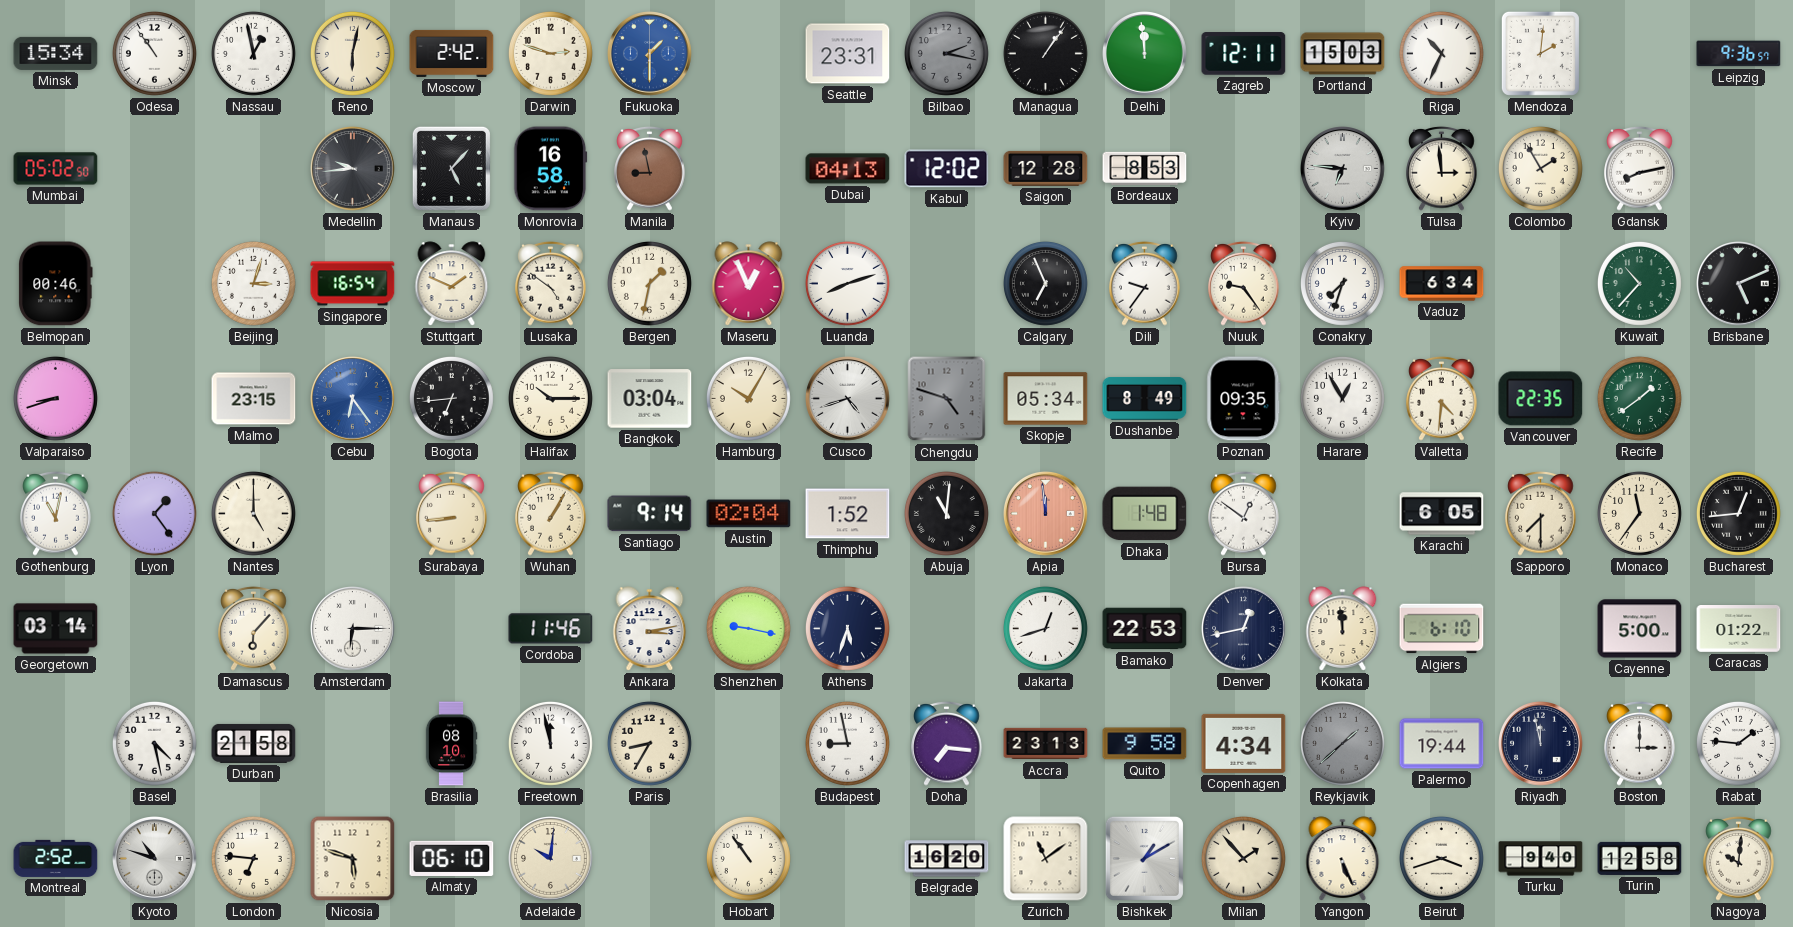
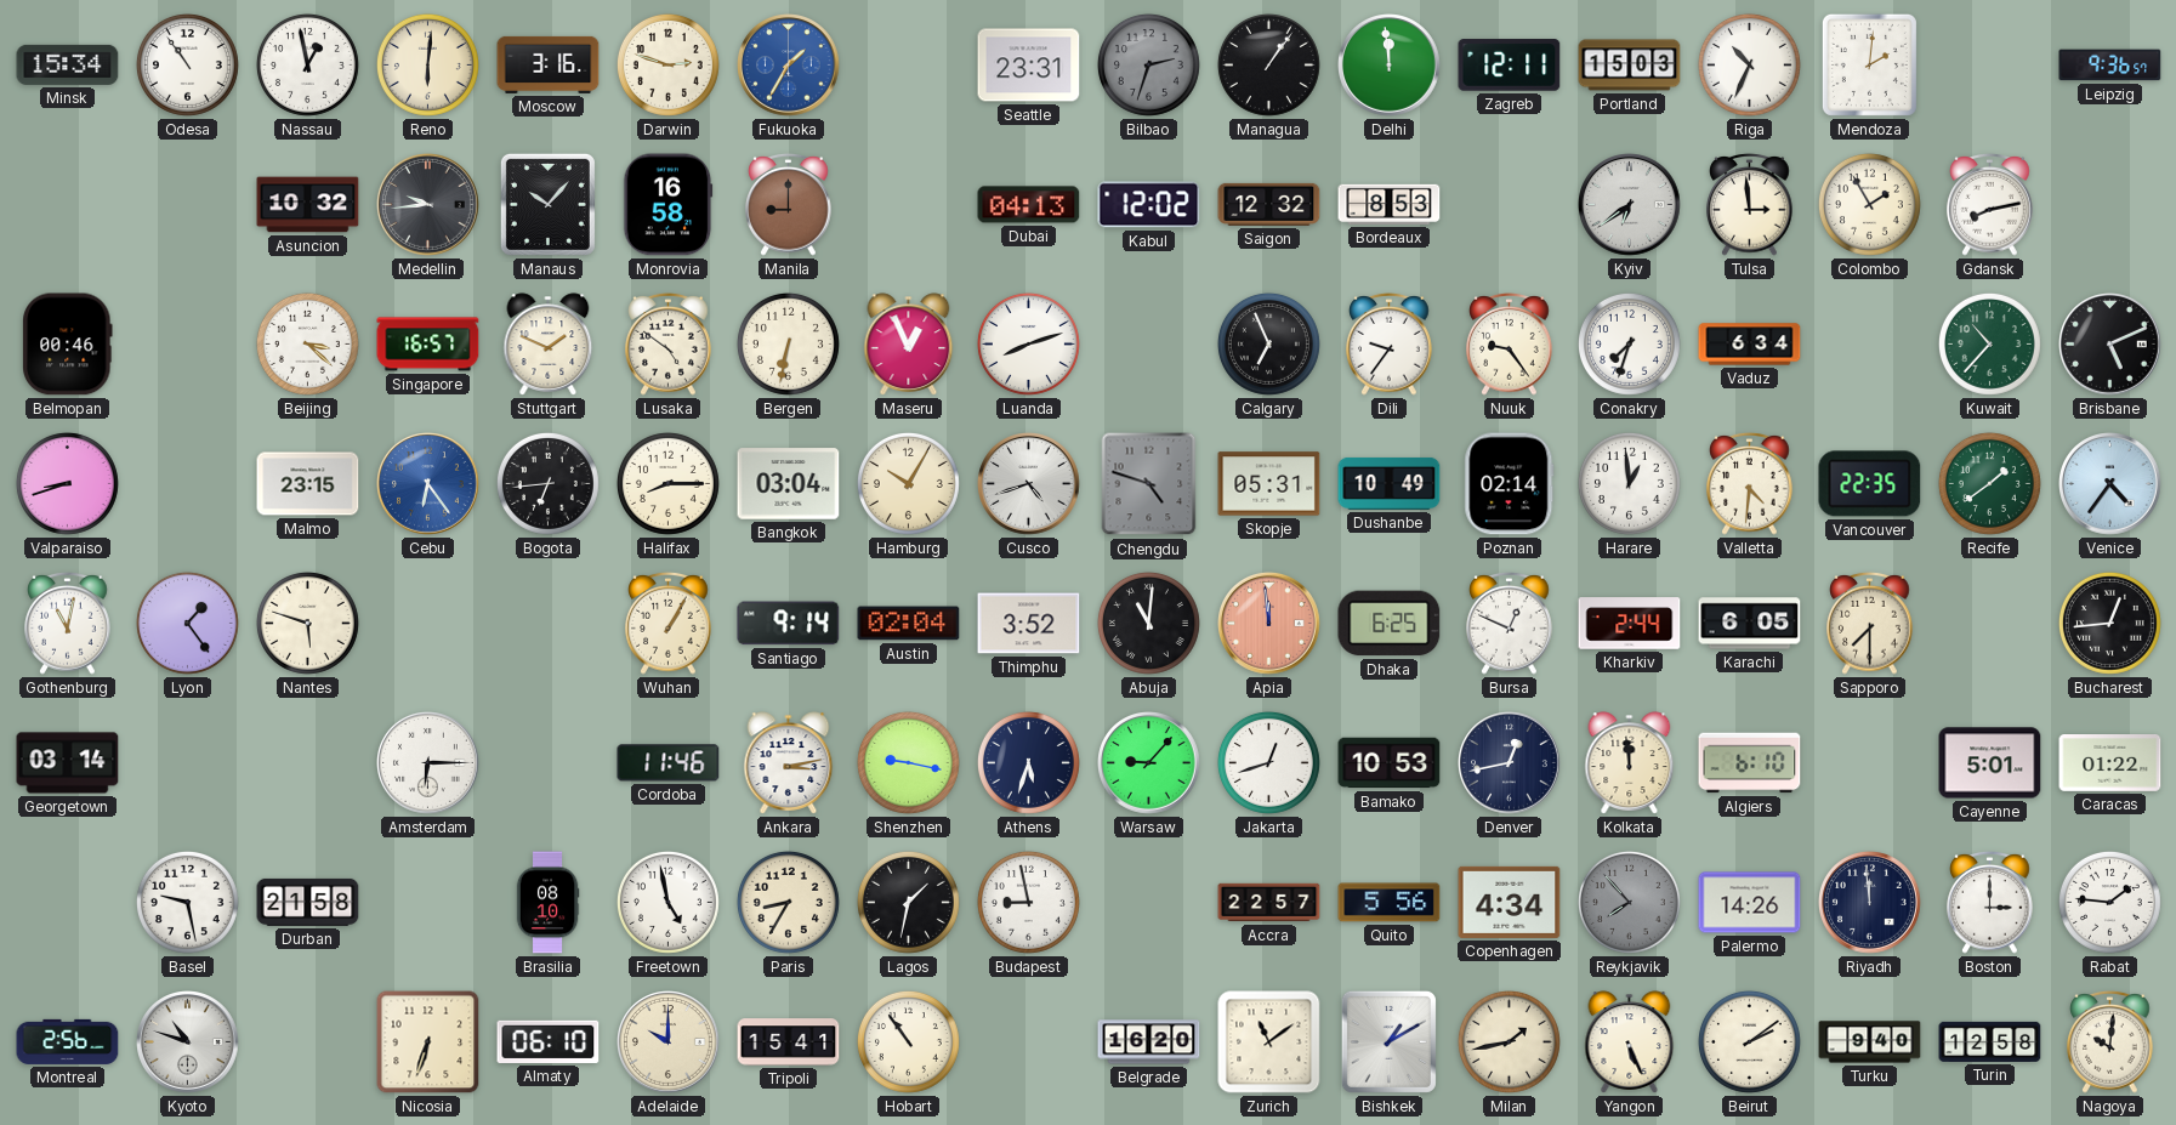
Reno: 6:02 -> 6:01
Moscow: 2:42 -> 3:16
Fukuoka: 1:30 -> 1:35
Bilbao: 2:17 -> 2:33
Mumbai: 05:02 -> none
Asuncion: none -> 10:32
Manaus: 5:07 -> 10:07
Manila: 8:58 -> 9:00
Saigon: 12:28 -> 12:32
Kyiv: 6:46 -> 6:39
Beijing: 3:03 -> 3:22
Singapore: 16:54 -> 16:57
Bergen: 1:32 -> 6:32
Halifax: 10:15 -> 8:15
Skopje: 05:34 -> 05:31
Dushanbe: 8:49 -> 10:49
Poznan: 09:35 -> 02:14
Harare: 12:55 -> 12:59
Venice: none -> 4:36
Nantes: 5:00 -> 5:48
Surabaya: 8:44 -> none
Thimphu: 1:52 -> 3:52
Dhaka: 1:48 -> 6:25
Bursa: 12:51 -> 12:49
Kharkiv: none -> 2:44
Monaco: 11:36 -> none
Damascus: 6:07 -> none
Warsaw: none -> 9:07
Bamako: 22:53 -> 10:53
Cayenne: 5:00 -> 5:01
Basel: 4:28 -> 9:28
Freetown: 11:58 -> 4:58
Lagos: none -> 1:32
Doha: 7:16 -> none
Accra: 23:13 -> 22:57
Quito: 9:58 -> 5:56
Reykjavik: 1:38 -> 7:53
Palermo: 19:44 -> 14:26
Riyadh: 11:58 -> 11:59
Montreal: 2:52 -> 2:56
London: 6:46 -> none
Nicosia: 5:48 -> 6:33
Adelaide: 10:01 -> 10:00
Tripoli: none -> 15:41
Milan: 1:53 -> 1:43
Beirut: 3:42 -> 2:09
